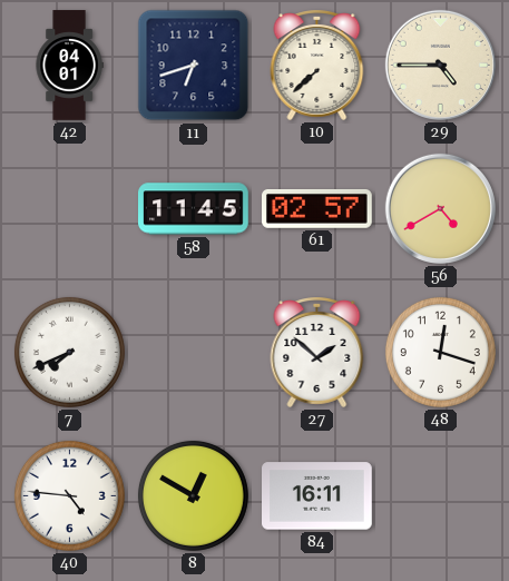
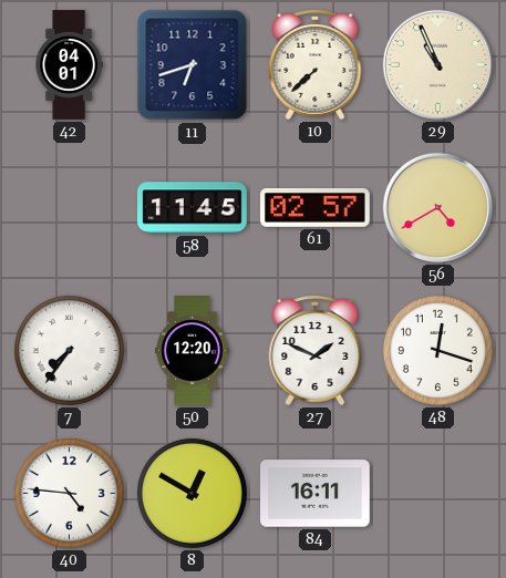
29: 4:45 -> 10:56
7: 7:41 -> 7:36
50: none -> 12:20
27: 1:52 -> 1:49
